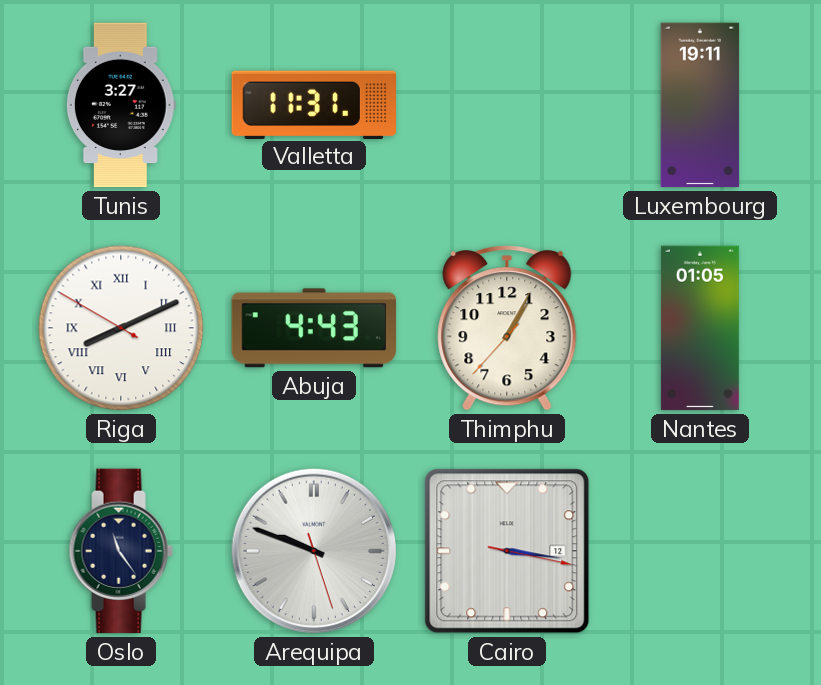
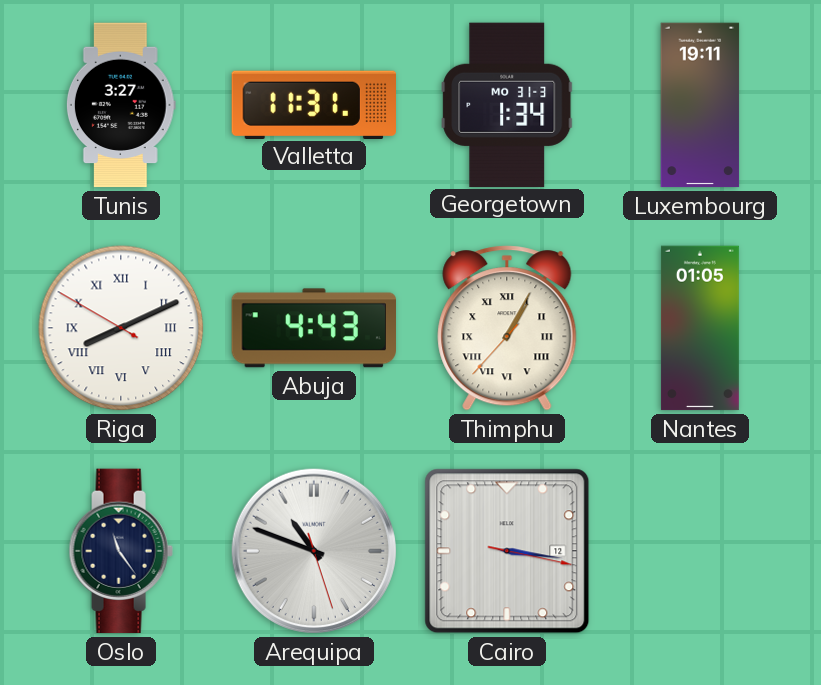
Georgetown: none -> 1:34
Thimphu numerals: Arabic -> Roman
Arequipa: 9:48 -> 10:48
